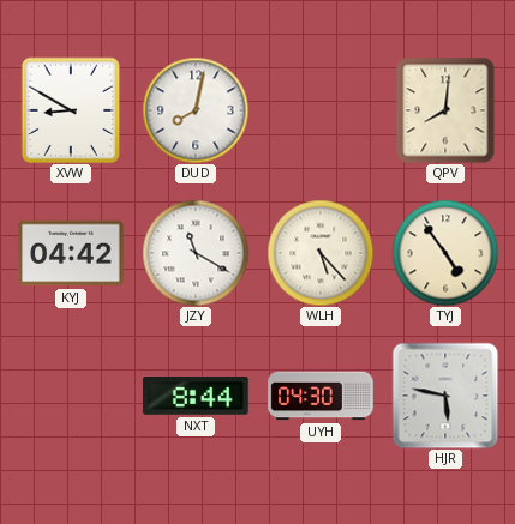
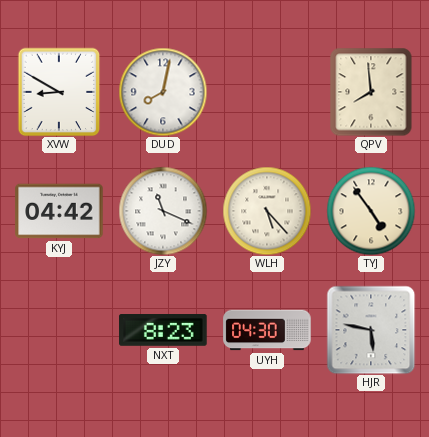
QPV: 8:01 -> 7:59
JZY: 11:20 -> 11:19
NXT: 8:44 -> 8:23
